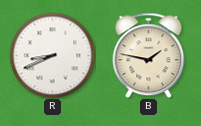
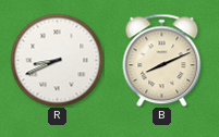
B: 1:47 -> 8:11
